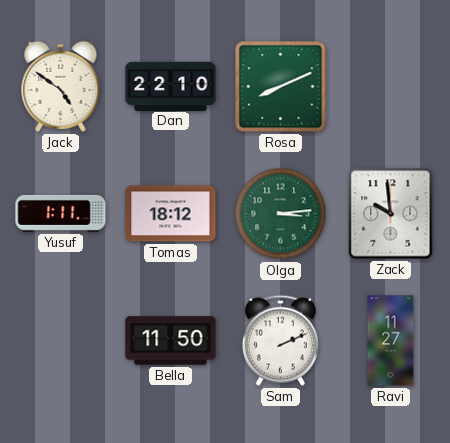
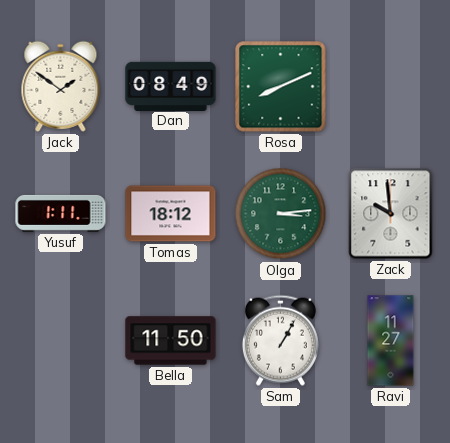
Jack: 4:51 -> 1:51
Dan: 22:10 -> 08:49
Sam: 2:11 -> 1:05
